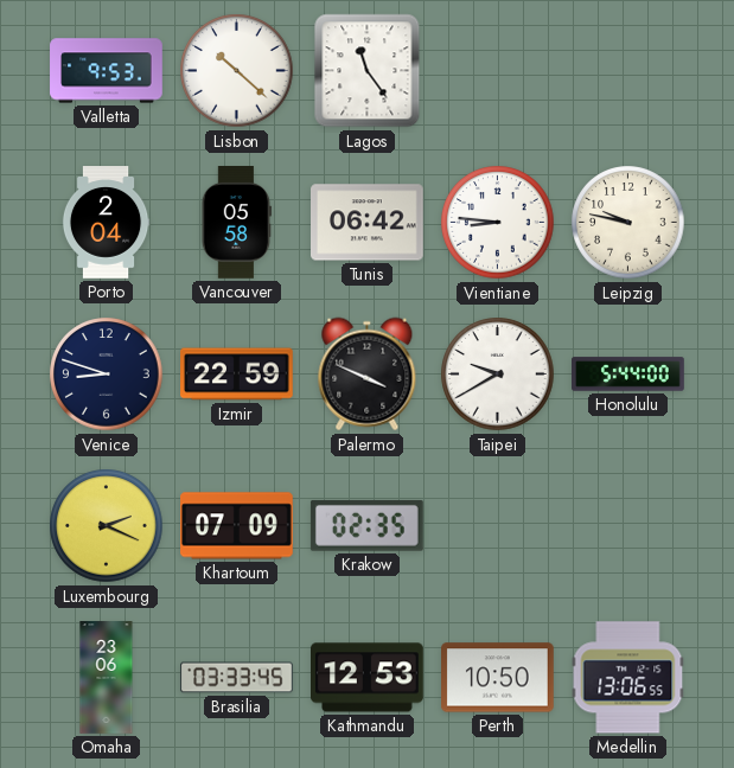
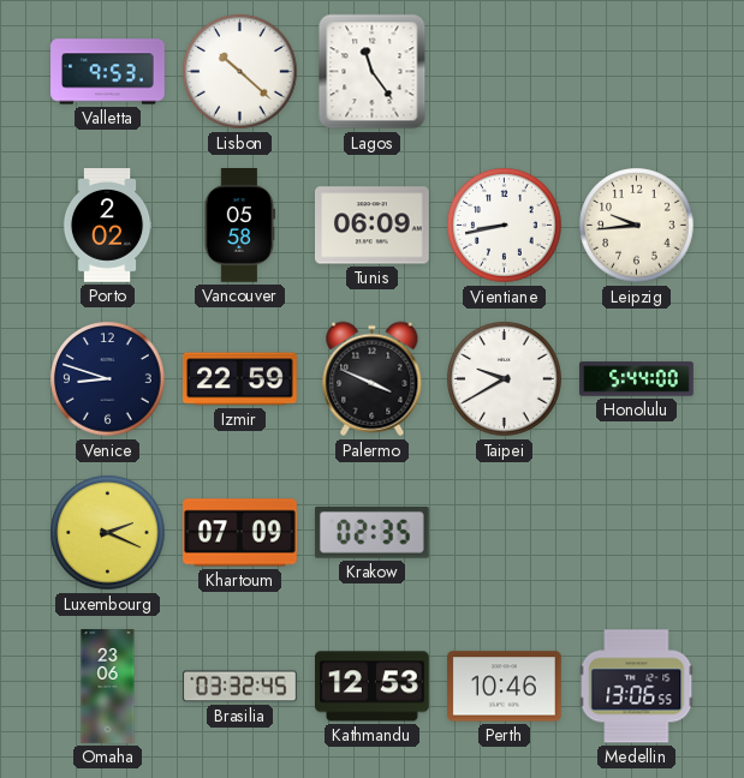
Porto: 2:04 -> 2:02
Tunis: 06:42 -> 06:09
Vientiane: 8:46 -> 8:43
Leipzig: 9:47 -> 9:44
Brasilia: 03:33 -> 03:32
Perth: 10:50 -> 10:46
